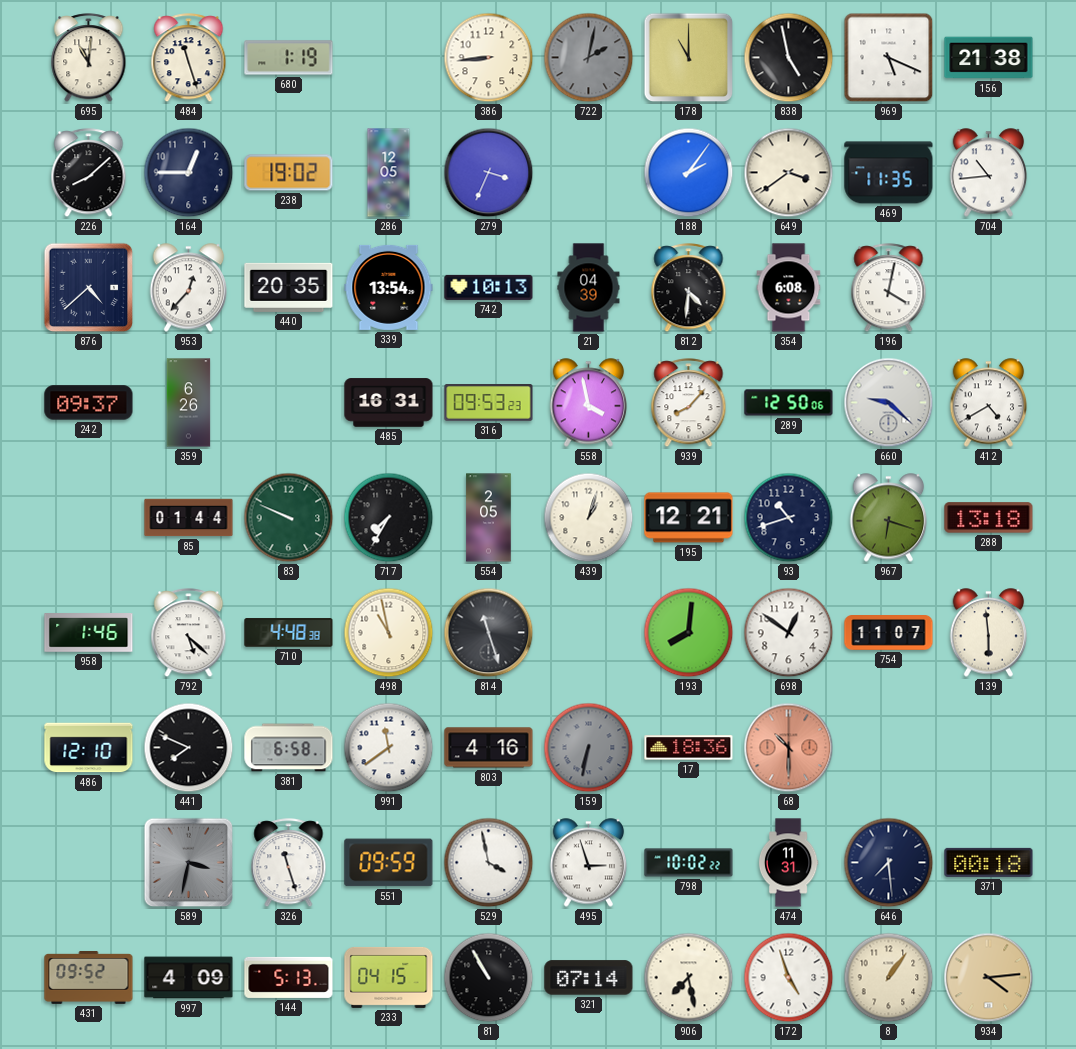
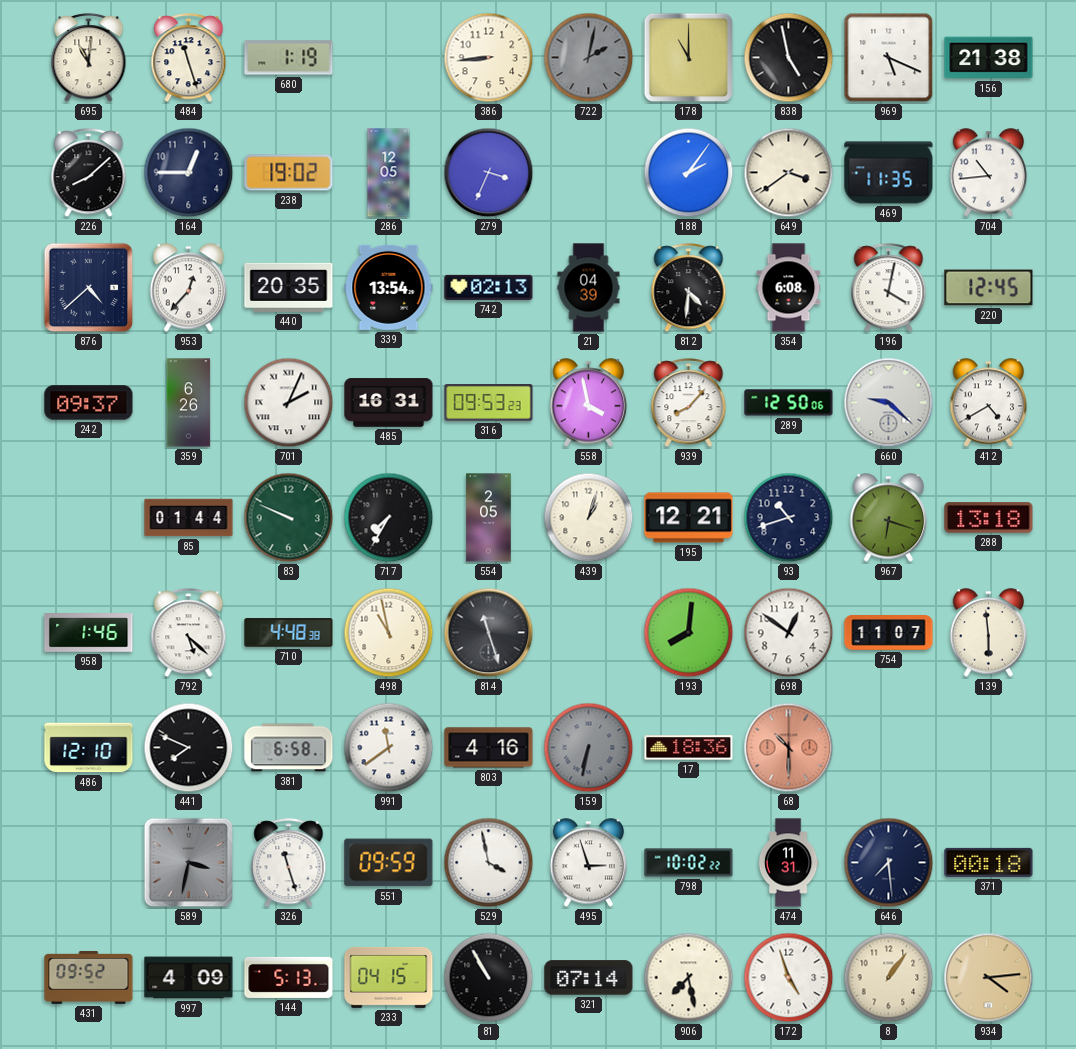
742: 10:13 -> 02:13
220: none -> 12:45
701: none -> 2:04
